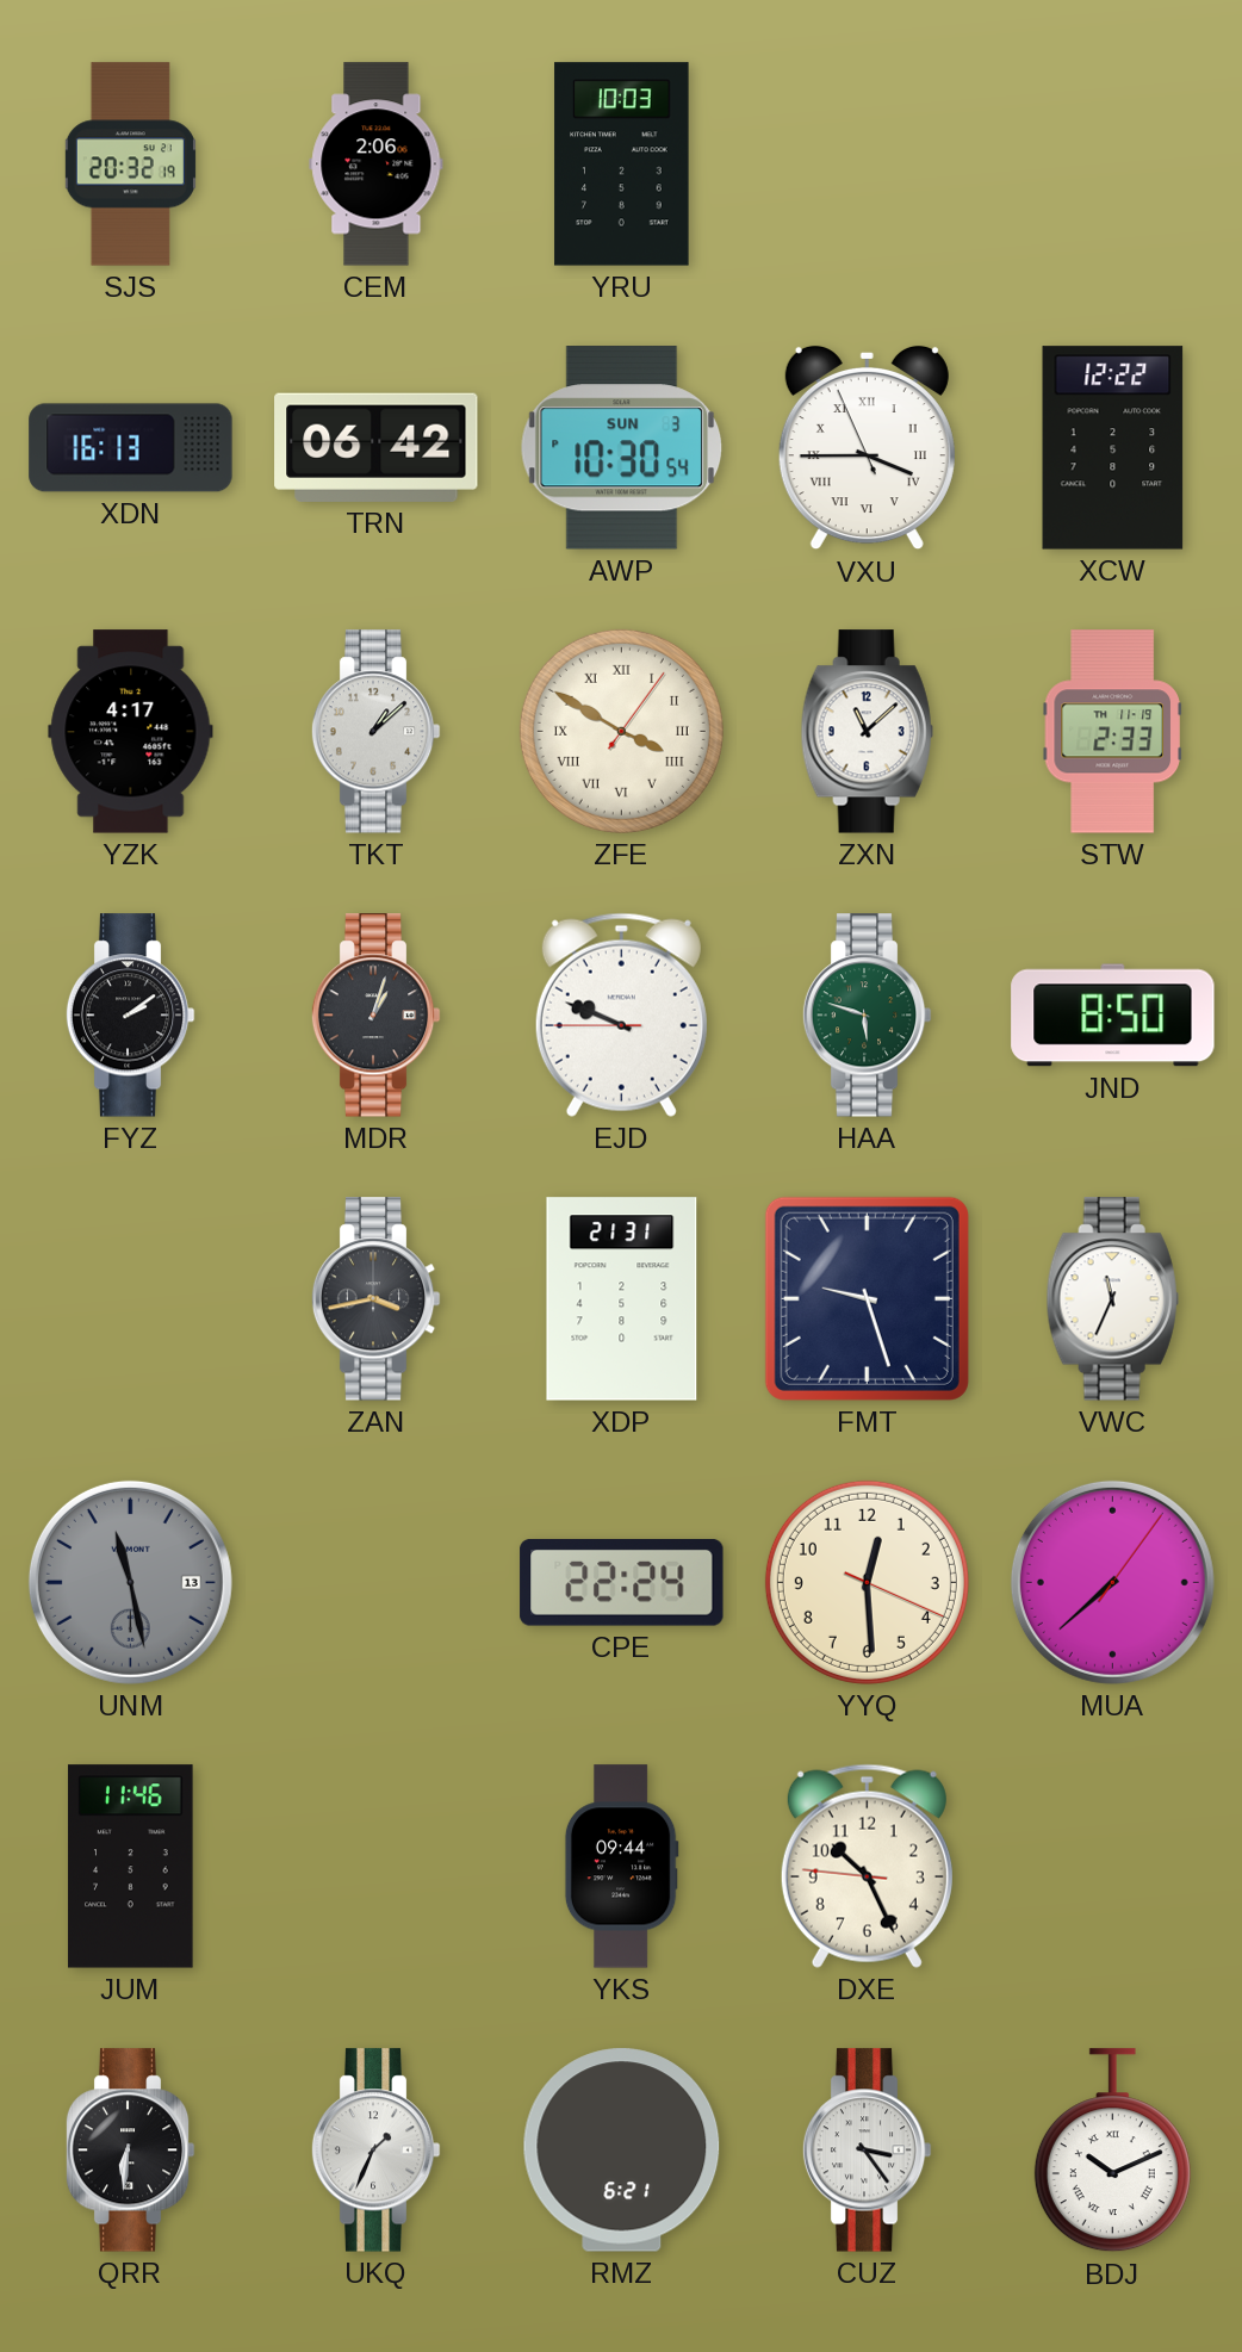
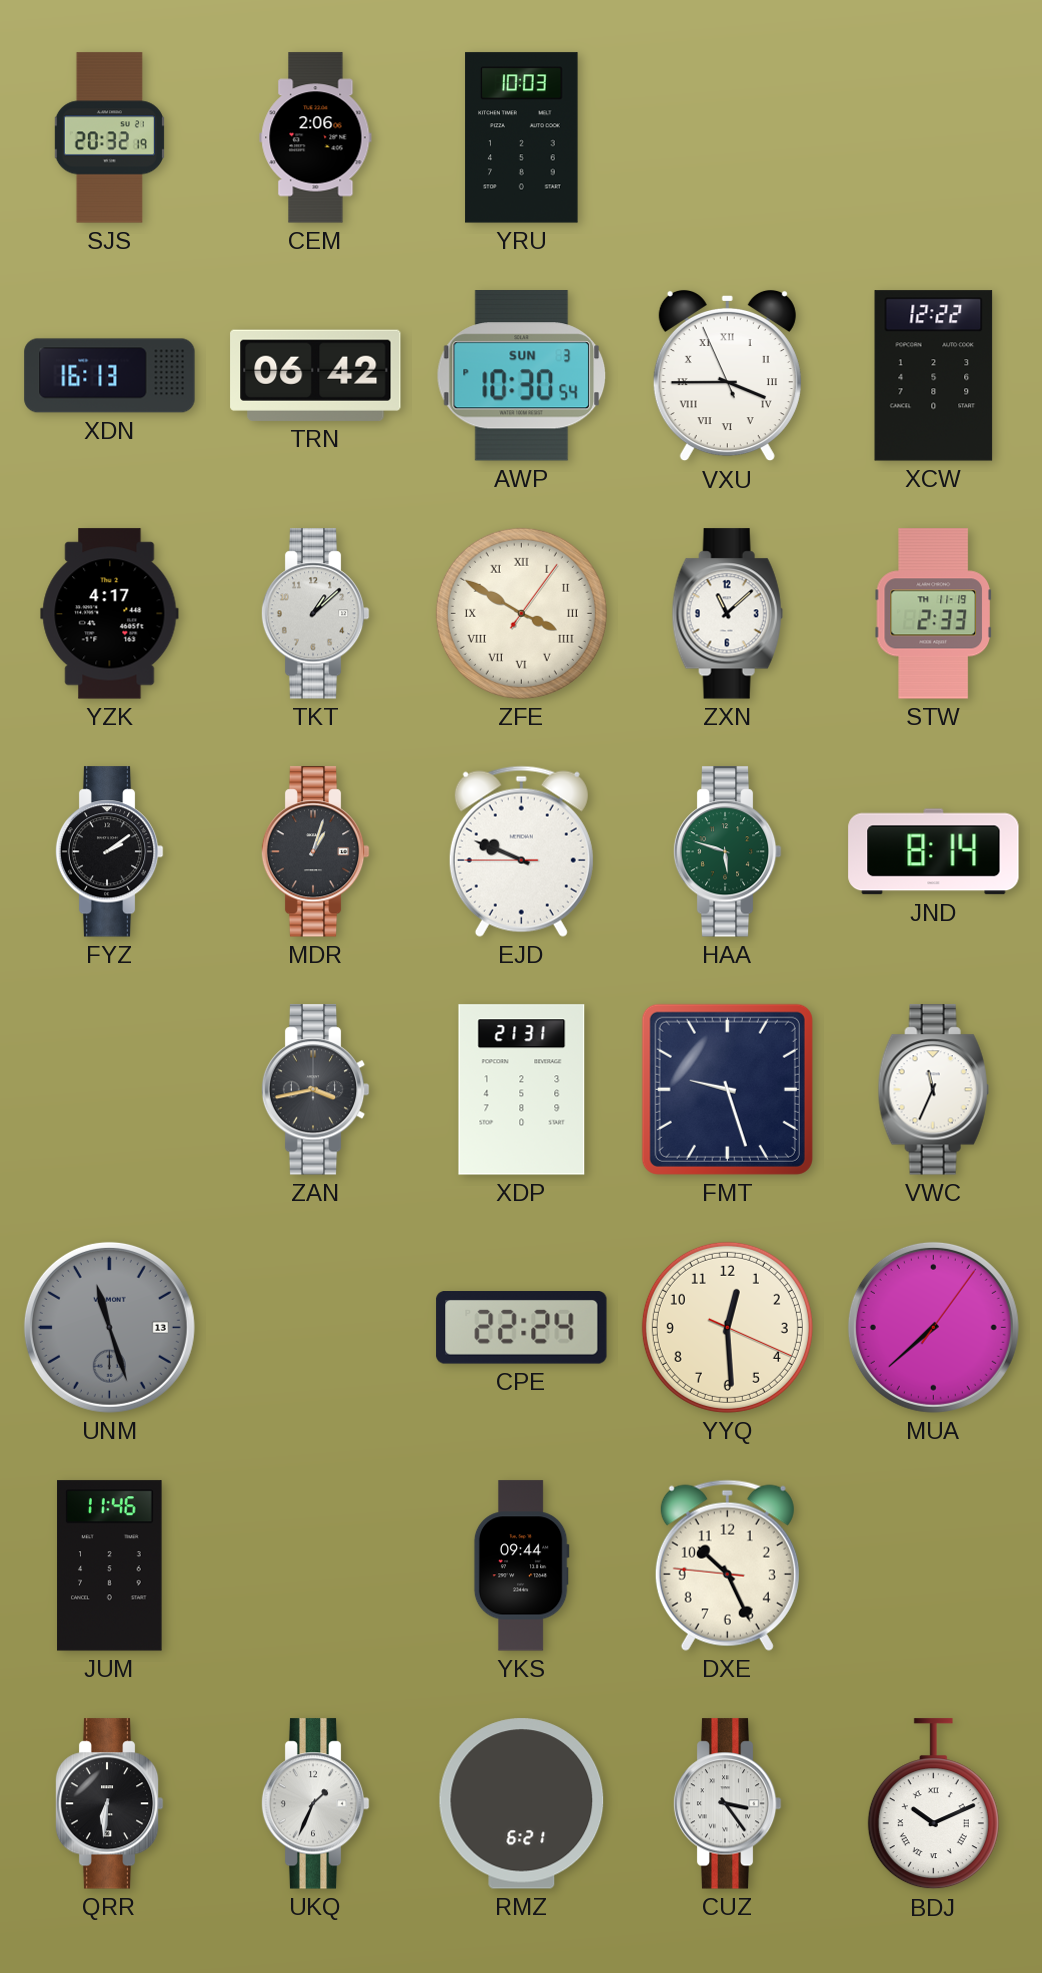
JND: 8:50 -> 8:14
UNM: 11:28 -> 11:27
